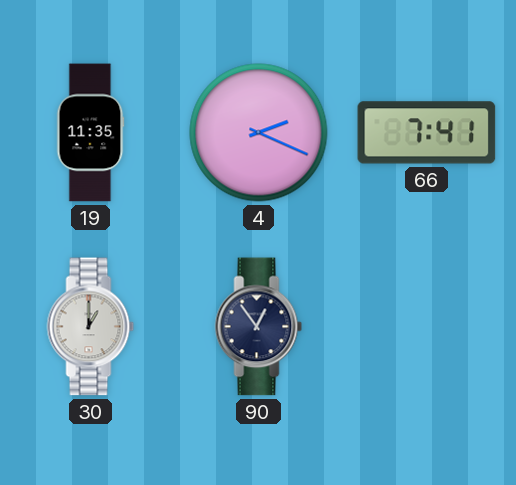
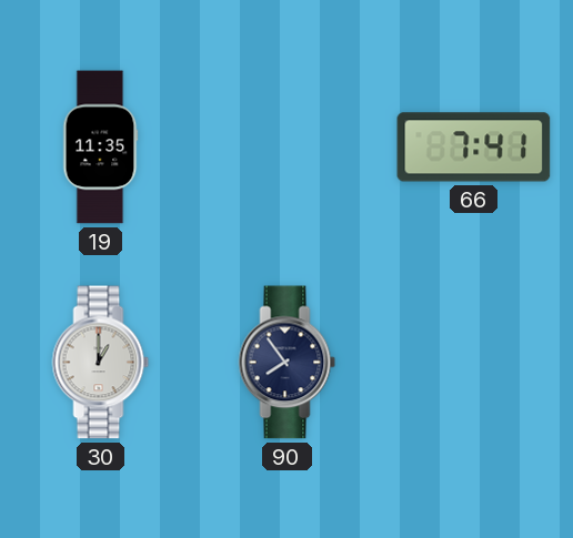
4: 2:19 -> none
90: 12:54 -> 7:54
